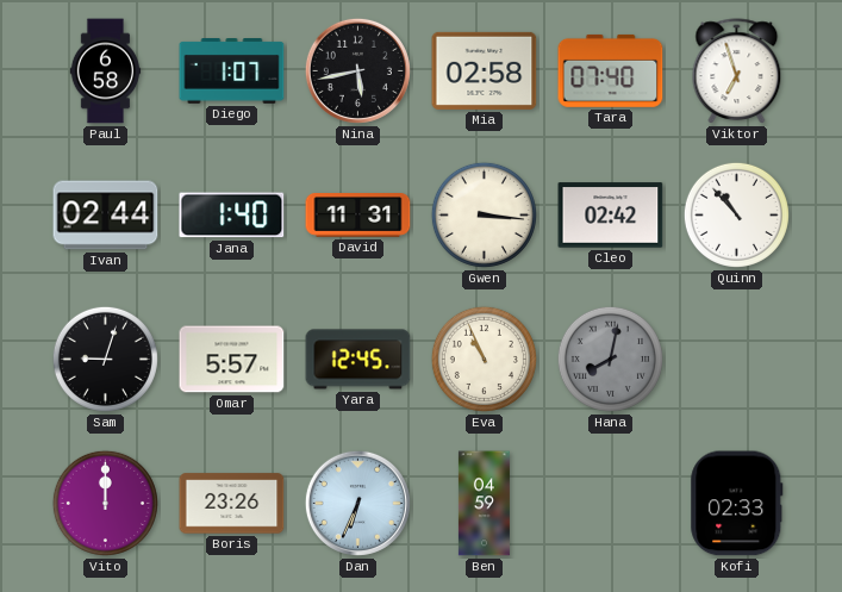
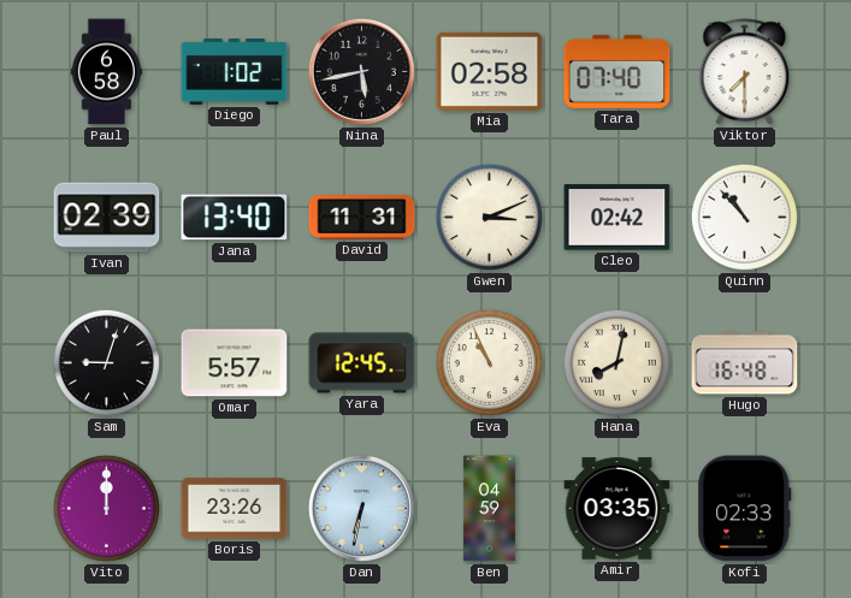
Diego: 1:07 -> 1:02
Viktor: 6:57 -> 7:30
Ivan: 02:44 -> 02:39
Jana: 1:40 -> 13:40
Gwen: 3:16 -> 3:11
Hana dial: grey -> cream
Hugo: none -> 16:48
Dan: 6:34 -> 6:32
Amir: none -> 03:35
